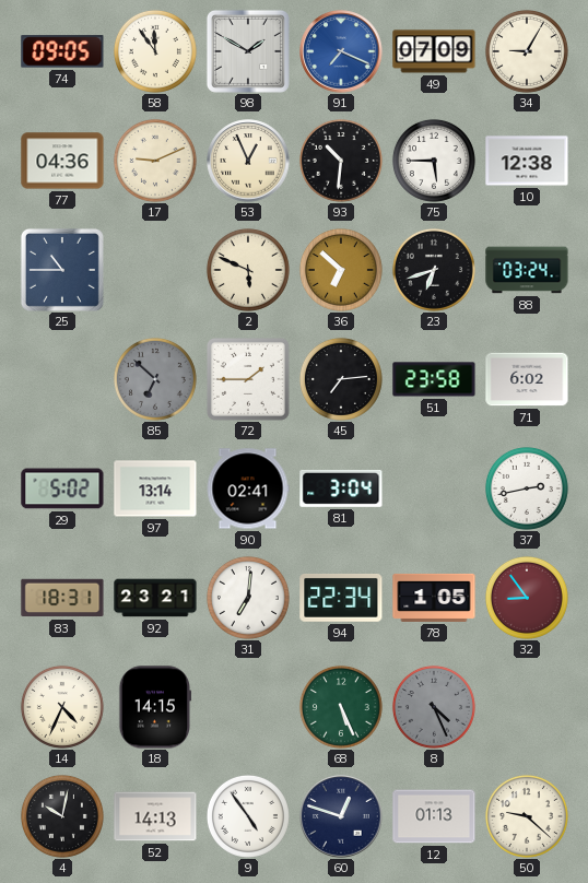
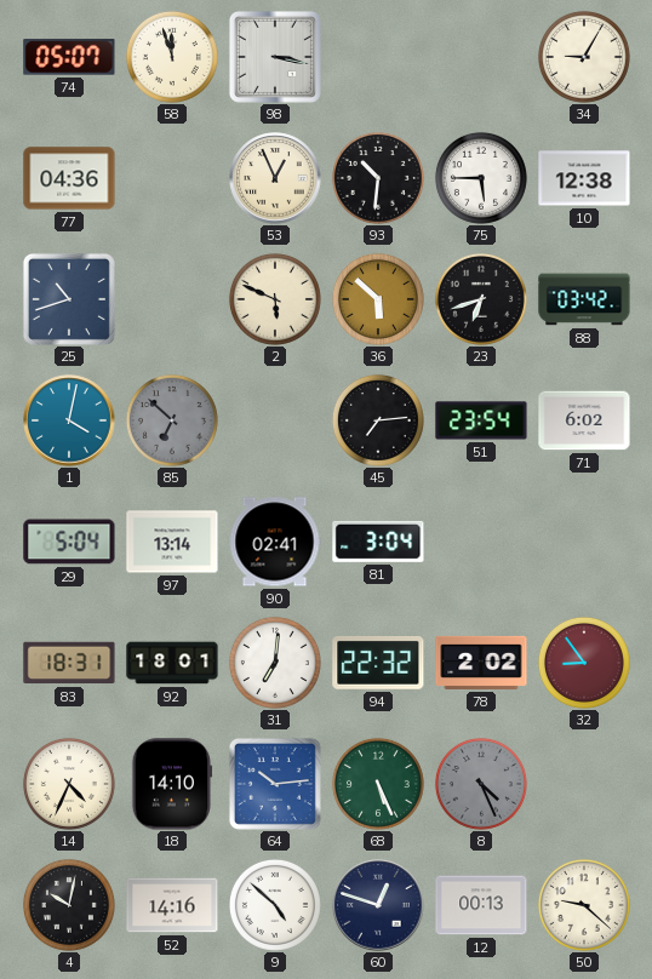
74: 09:05 -> 05:07
58: 11:54 -> 11:57
98: 1:50 -> 3:17
91: 7:19 -> none
49: 07:09 -> none
17: 9:11 -> none
25: 10:45 -> 10:42
36: 6:52 -> 5:52
88: 03:24 -> 03:42
1: none -> 4:02
72: 1:45 -> none
51: 23:58 -> 23:54
29: 5:02 -> 5:04
37: 2:43 -> none
92: 23:21 -> 18:01
94: 22:34 -> 22:32
78: 1:05 -> 2:02
18: 14:15 -> 14:10
64: none -> 10:14
52: 14:13 -> 14:16
9: 4:54 -> 4:52
12: 01:13 -> 00:13
